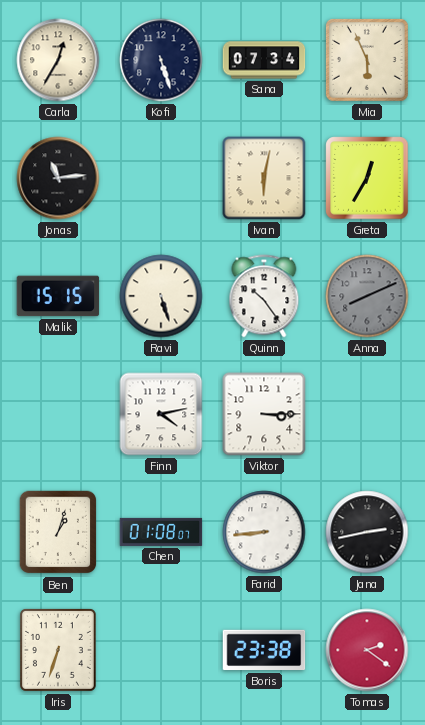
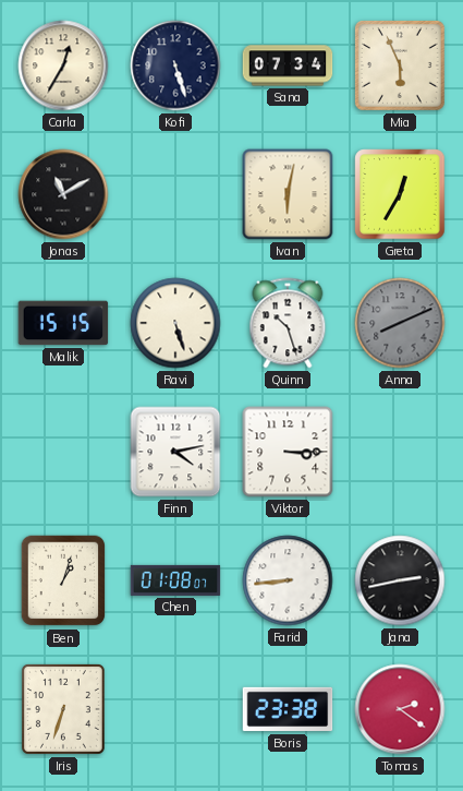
Jonas: 11:14 -> 11:10
Quinn: 10:24 -> 10:27
